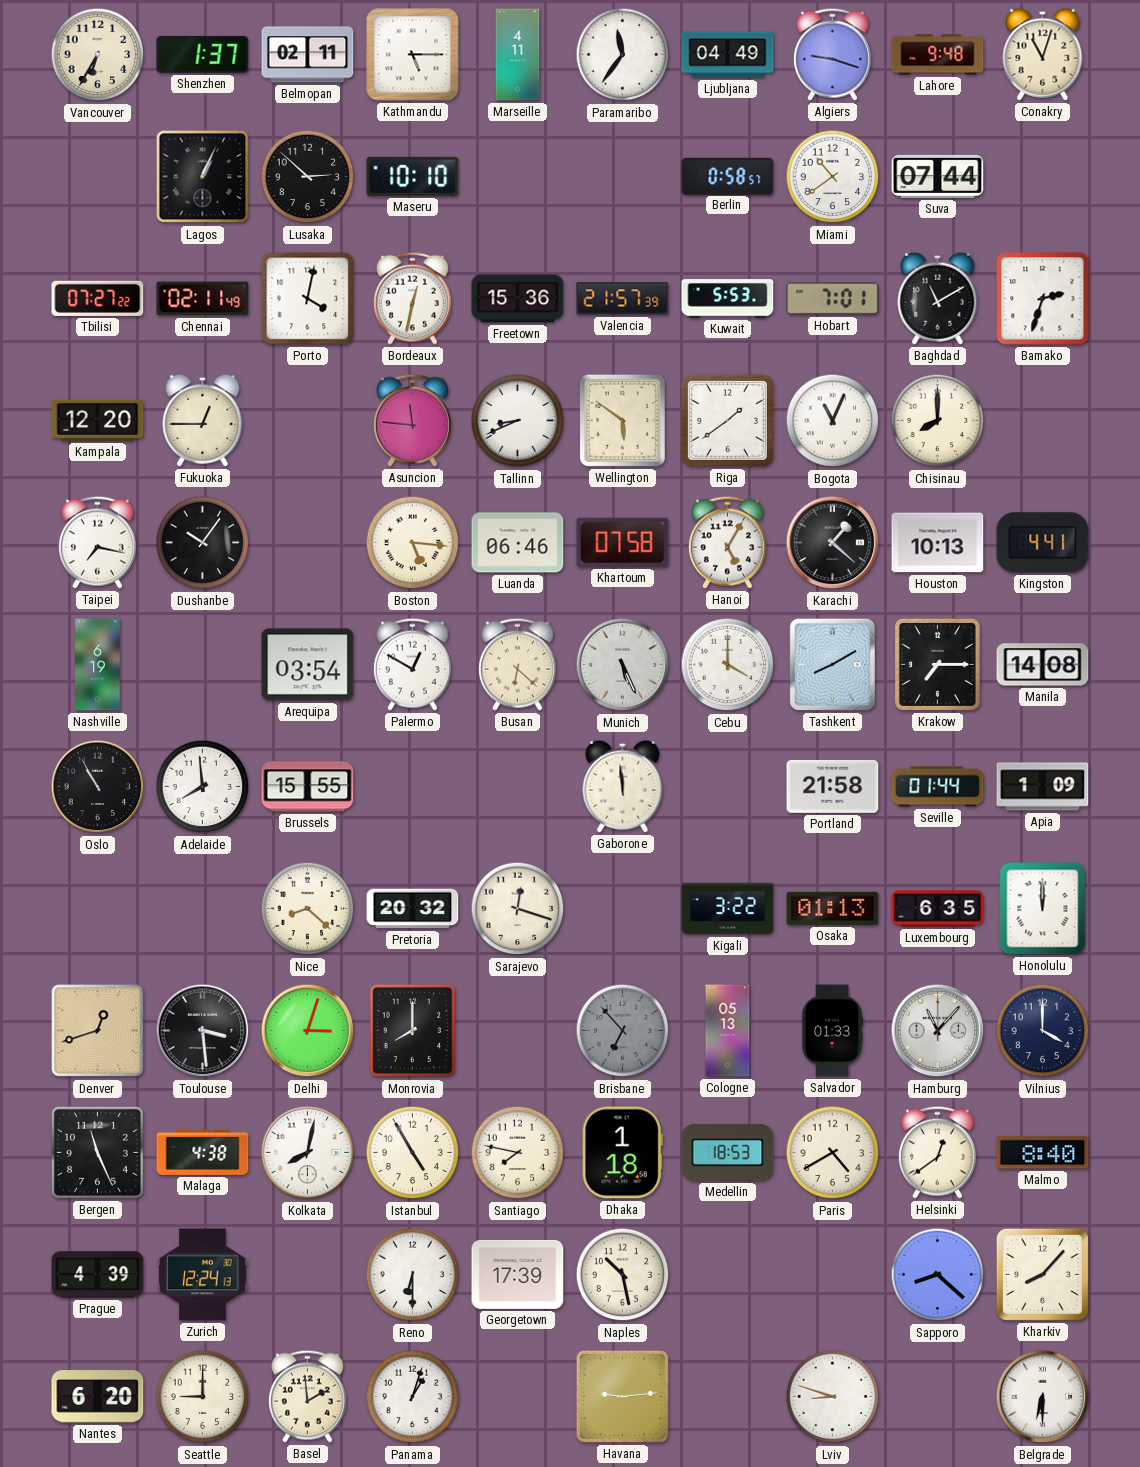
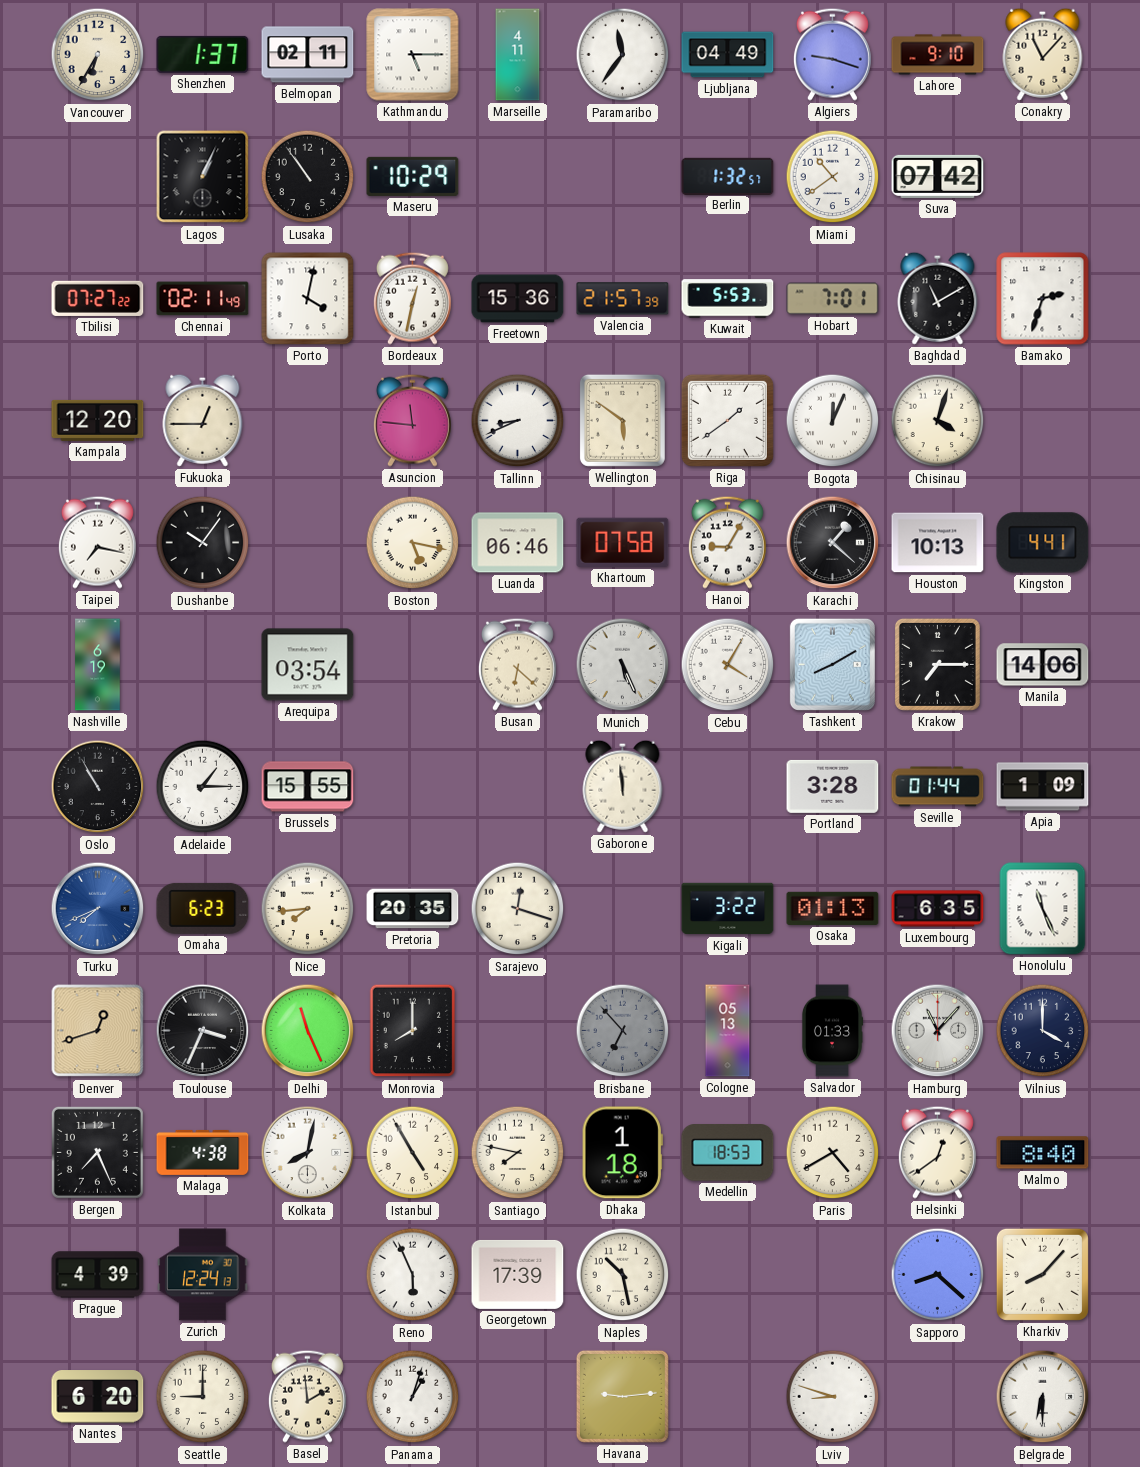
Lahore: 9:48 -> 9:10
Conakry: 11:03 -> 11:07
Lusaka: 2:52 -> 10:54
Maseru: 10:10 -> 10:29
Berlin: 0:58 -> 1:32
Suva: 07:44 -> 07:42
Bogota: 11:04 -> 12:04
Chisinau: 8:00 -> 4:03
Boston: 5:16 -> 5:17
Hanoi: 5:05 -> 9:05
Palermo: 12:50 -> none
Cebu: 4:00 -> 4:05
Manila: 14:08 -> 14:06
Adelaide: 7:59 -> 1:15
Portland: 21:58 -> 3:28
Turku: none -> 7:41
Omaha: none -> 6:23
Nice: 8:22 -> 7:44
Pretoria: 20:32 -> 20:35
Honolulu: 12:00 -> 11:26
Toulouse: 3:29 -> 3:34
Delhi: 3:03 -> 11:26
Bergen: 11:26 -> 7:26
Reno: 6:30 -> 5:56
